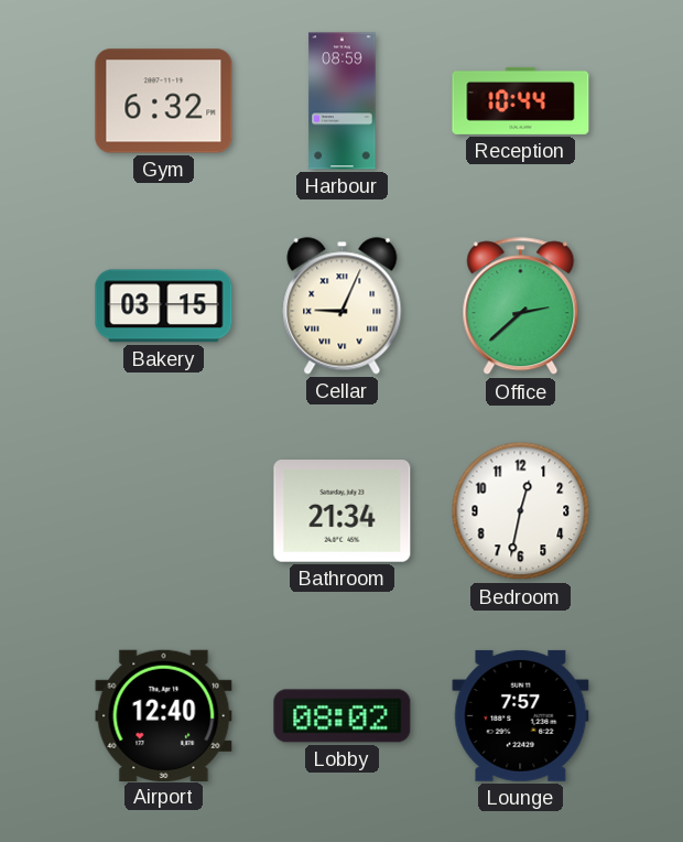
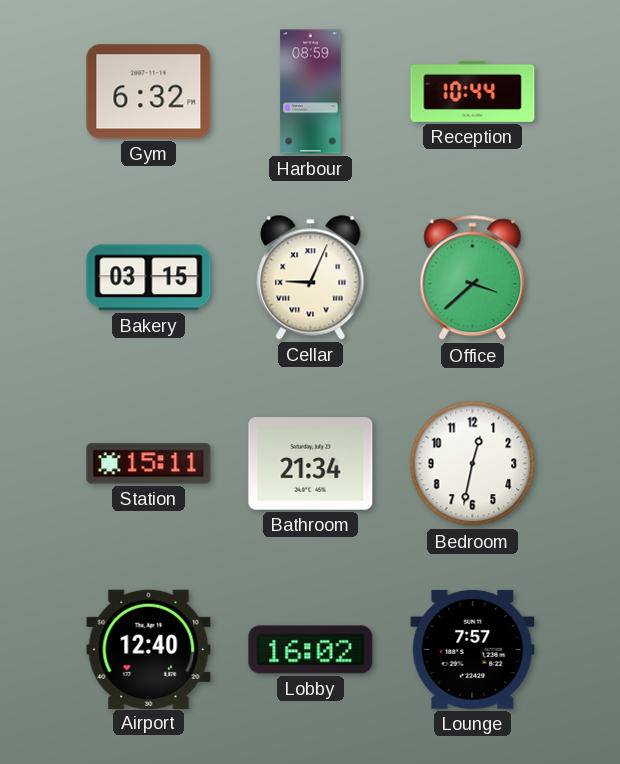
Office: 2:38 -> 3:38
Station: none -> 15:11
Lobby: 08:02 -> 16:02
